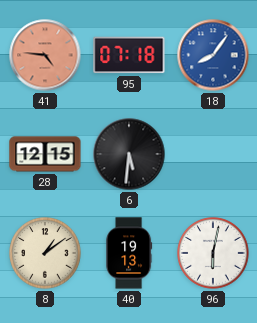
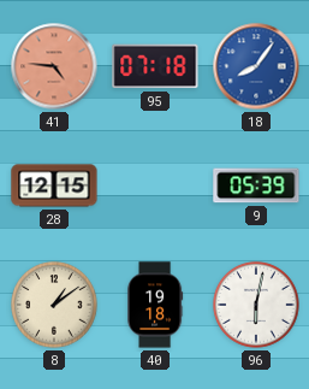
6: 5:31 -> none
9: none -> 05:39
40: 19:13 -> 19:18
